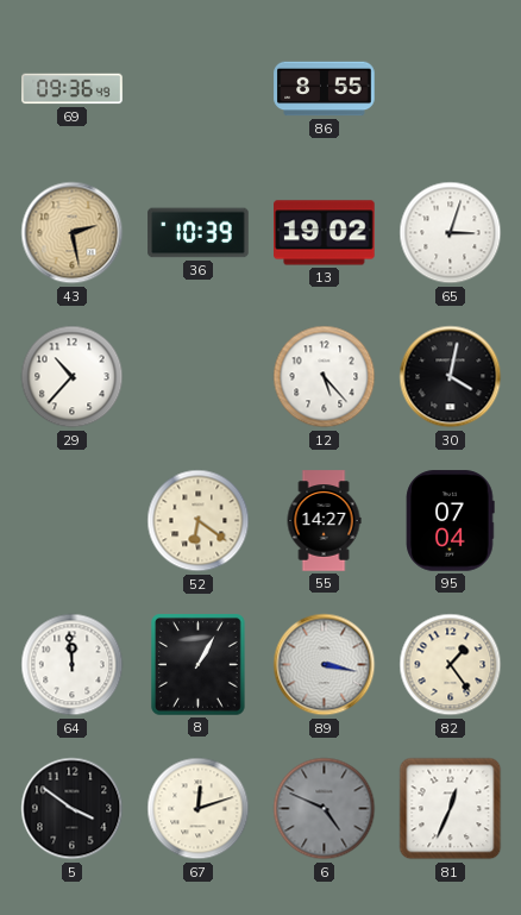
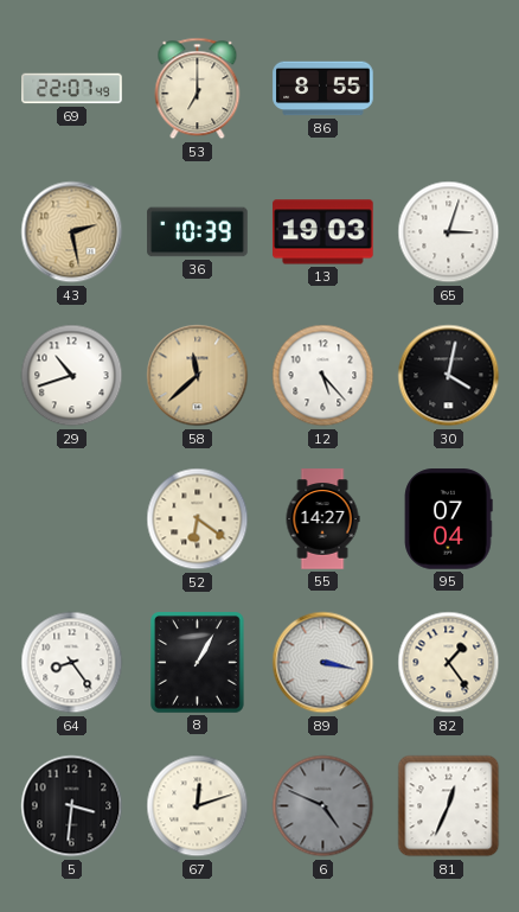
69: 09:36 -> 22:07
53: none -> 7:00
13: 19:02 -> 19:03
29: 10:37 -> 10:42
58: none -> 11:38
64: 11:59 -> 8:24
5: 3:51 -> 3:31
